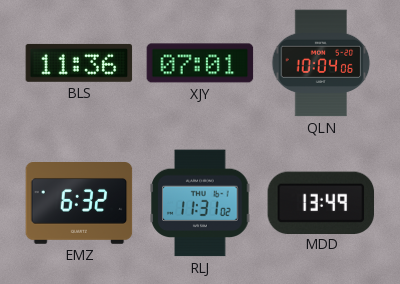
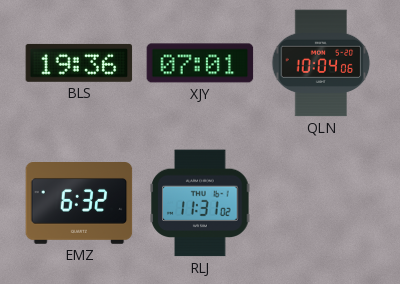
BLS: 11:36 -> 19:36
MDD: 13:49 -> none
